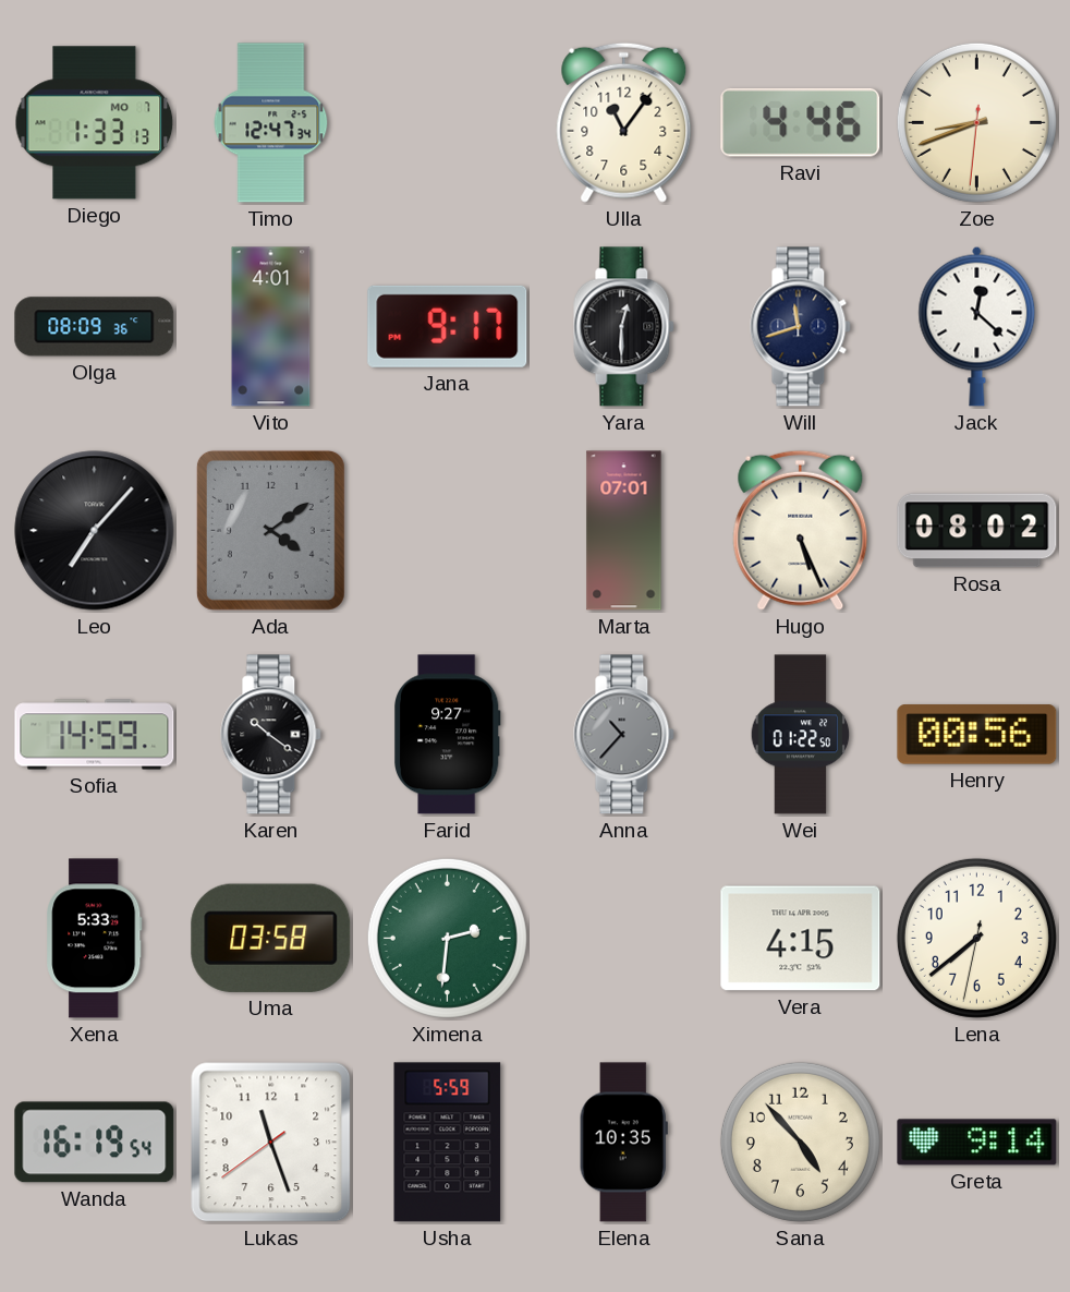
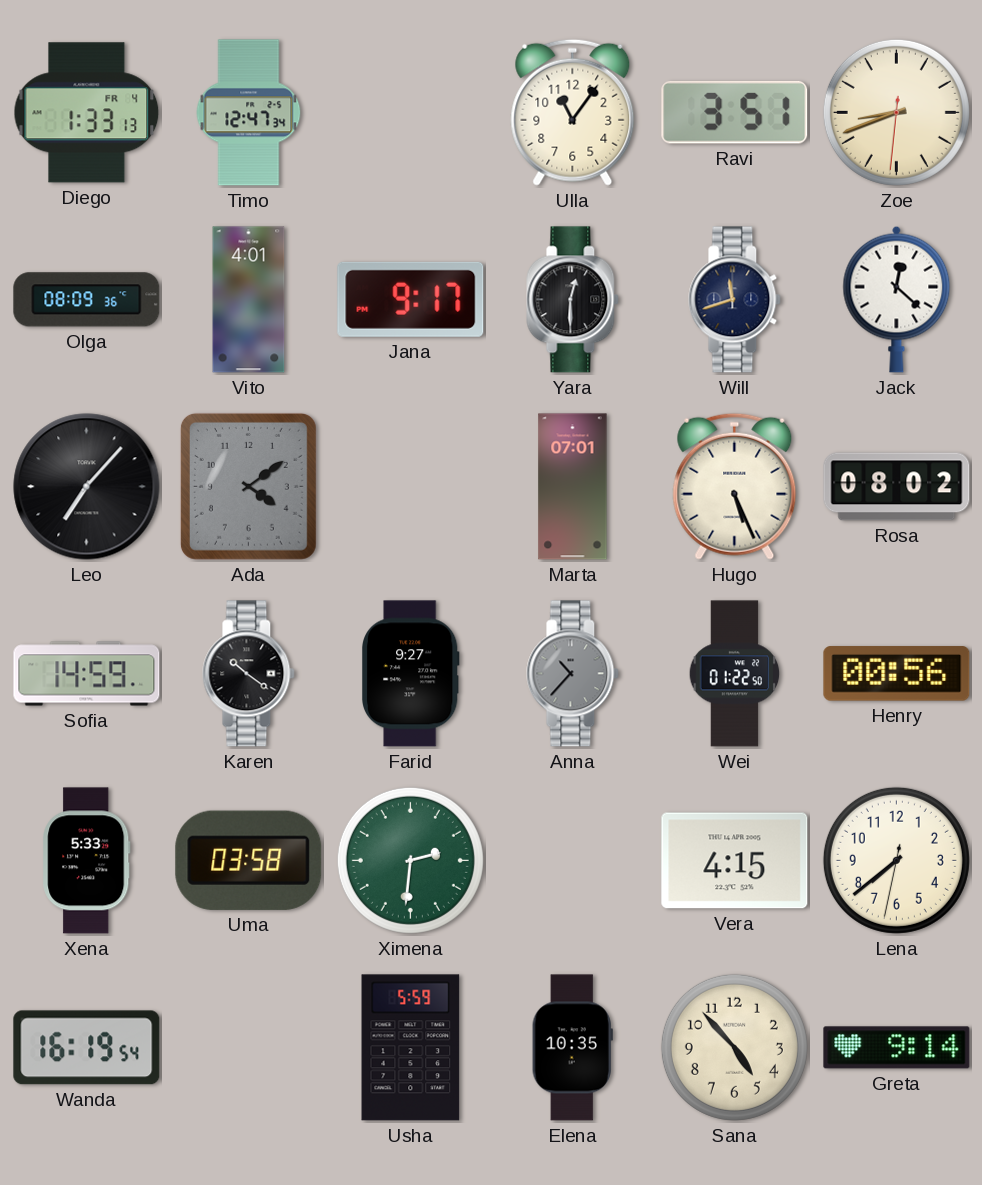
Diego date: MO 7 -> FR 4
Ravi: 4:46 -> 3:51
Lukas: 11:26 -> none
